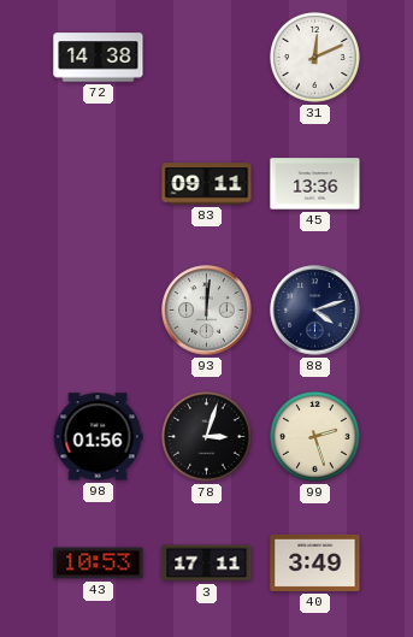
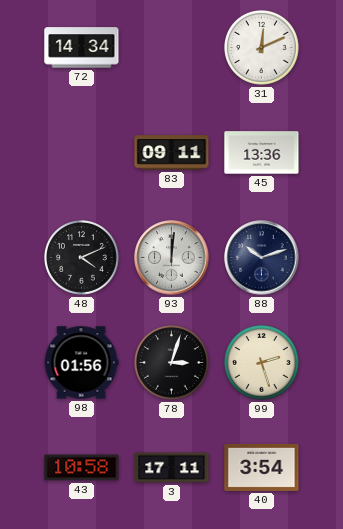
72: 14:38 -> 14:34
48: none -> 4:11
88: 4:12 -> 10:12
43: 10:53 -> 10:58
40: 3:49 -> 3:54
